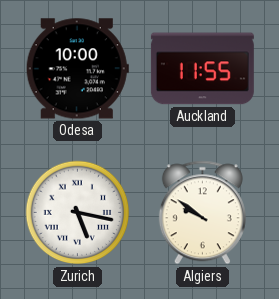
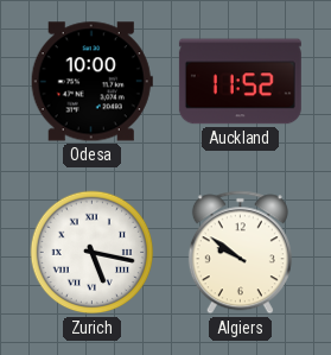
Auckland: 11:55 -> 11:52
